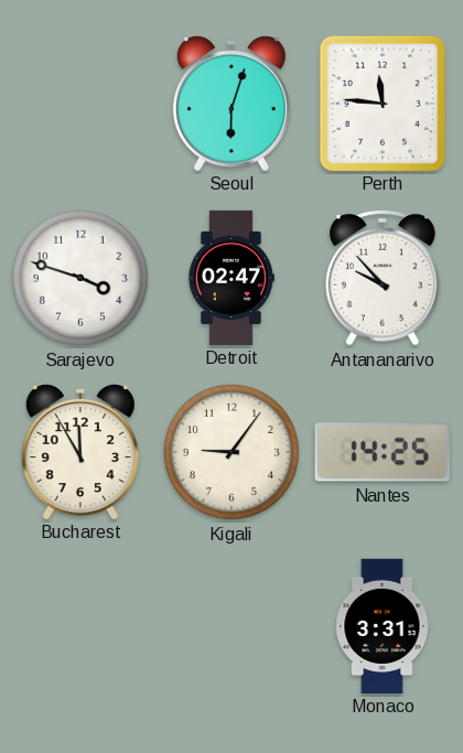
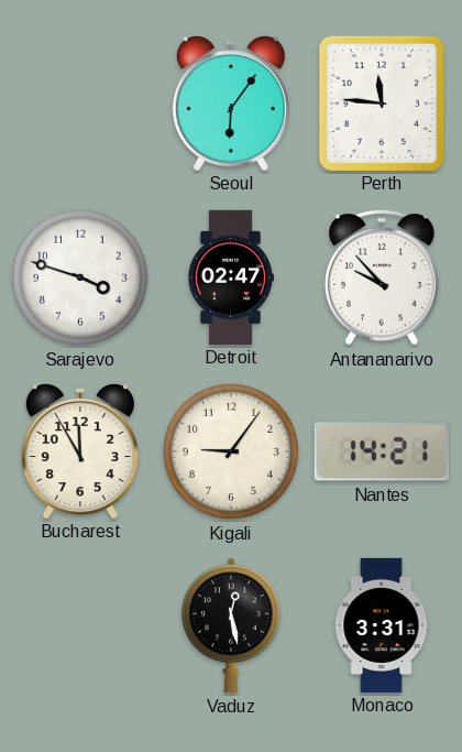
Seoul: 6:03 -> 6:06
Nantes: 14:25 -> 14:21
Vaduz: none -> 12:28
